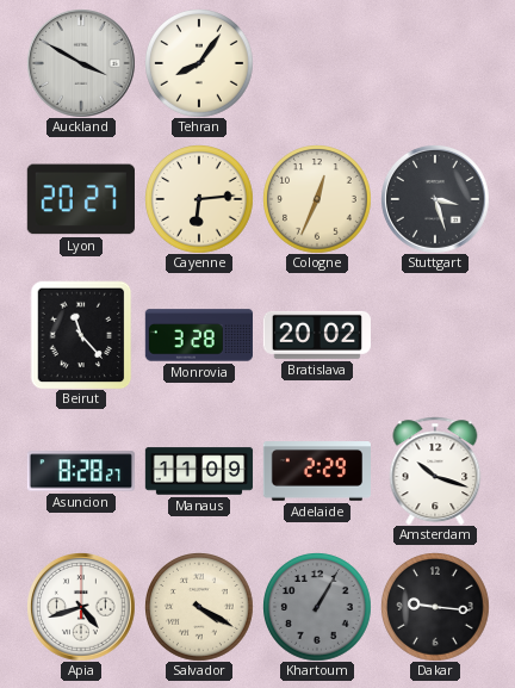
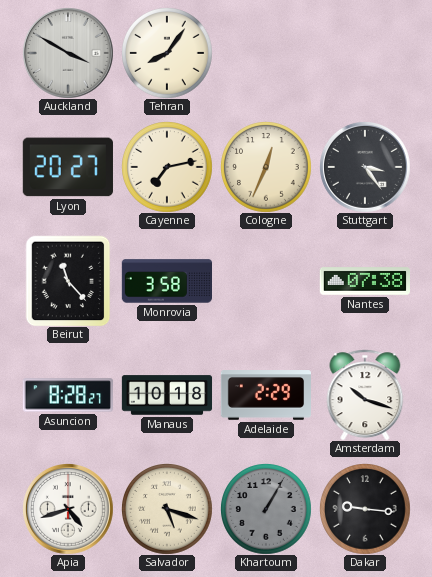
Cayenne: 6:14 -> 7:13
Stuttgart: 3:27 -> 3:24
Monrovia: 3:28 -> 3:58
Bratislava: 20:02 -> none
Nantes: none -> 07:38
Manaus: 11:09 -> 10:18
Salvador: 4:20 -> 5:18
